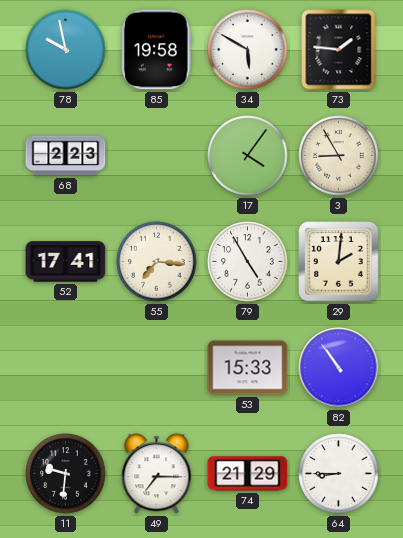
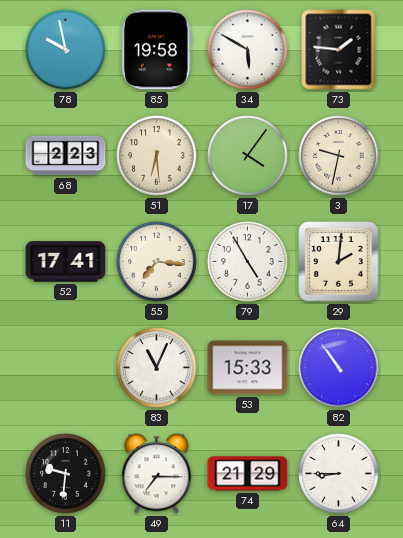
51: none -> 6:29
3: 8:55 -> 9:32
83: none -> 11:04
